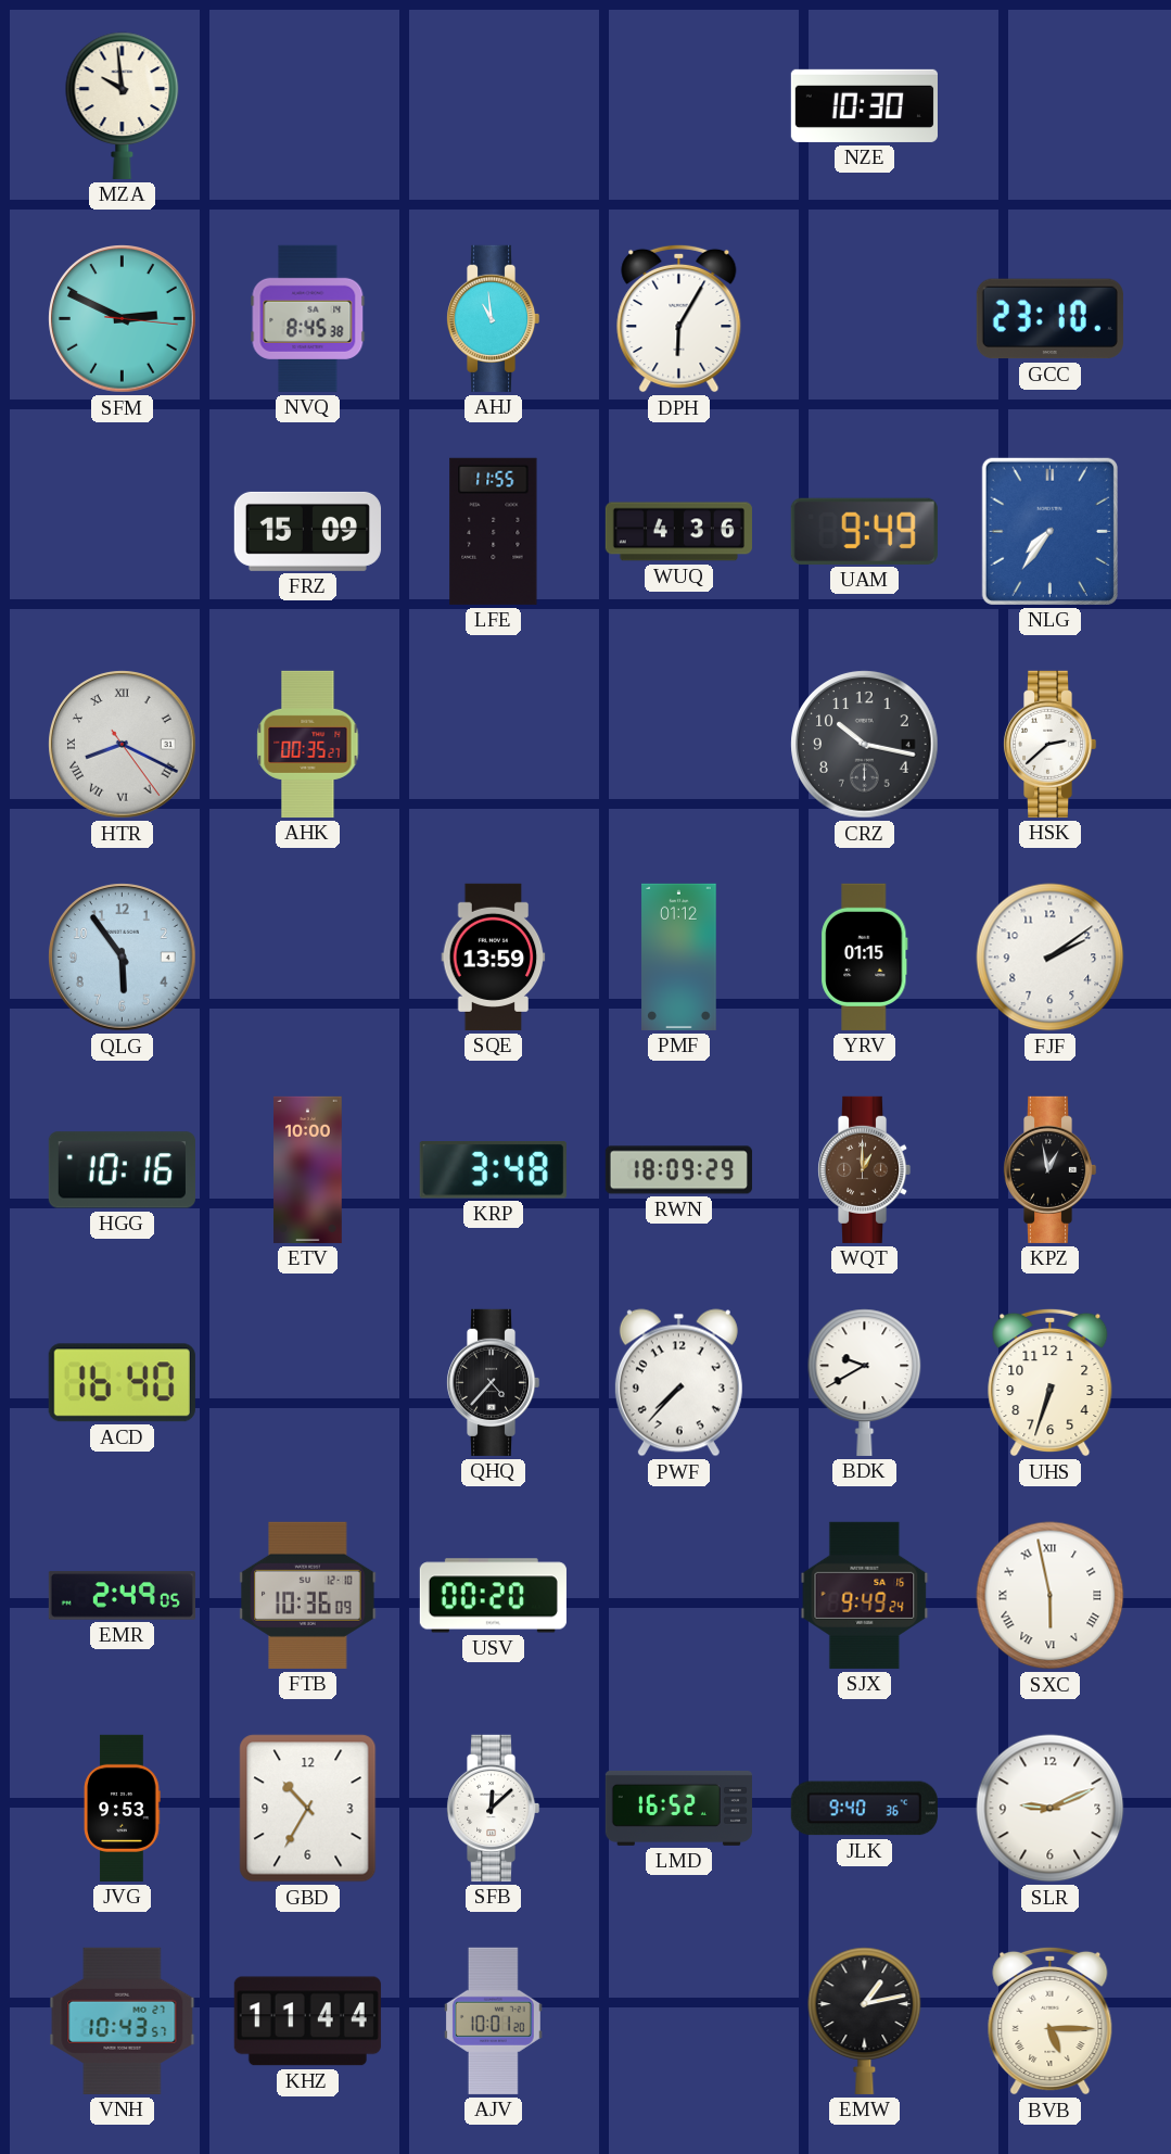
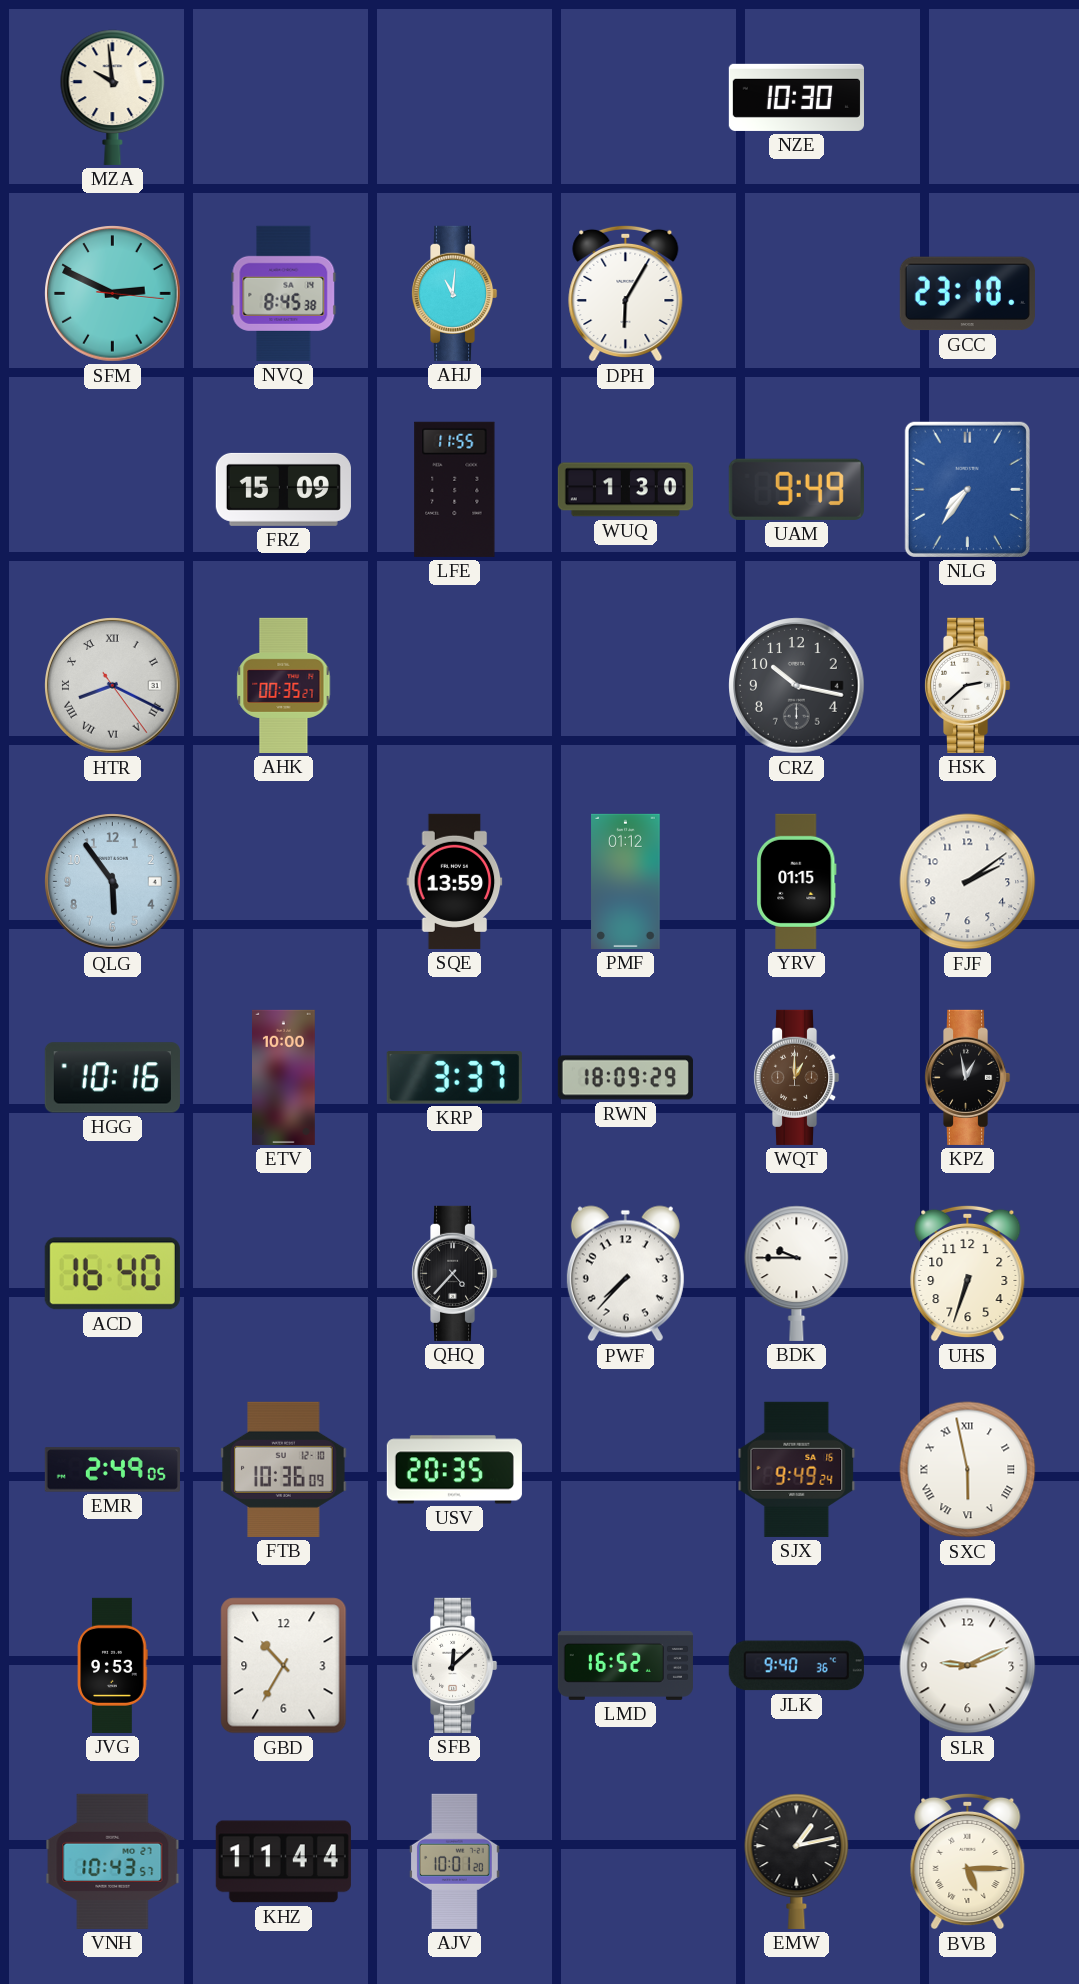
AHJ: 10:59 -> 11:01
WUQ: 4:36 -> 1:30
KRP: 3:48 -> 3:37
BDK: 9:40 -> 9:45
USV: 00:20 -> 20:35
